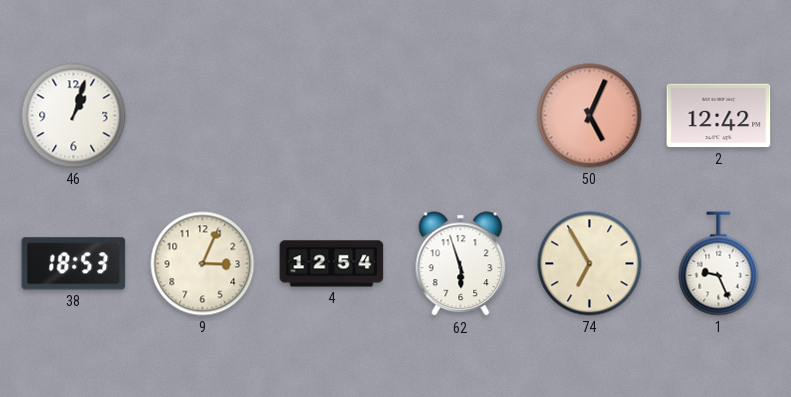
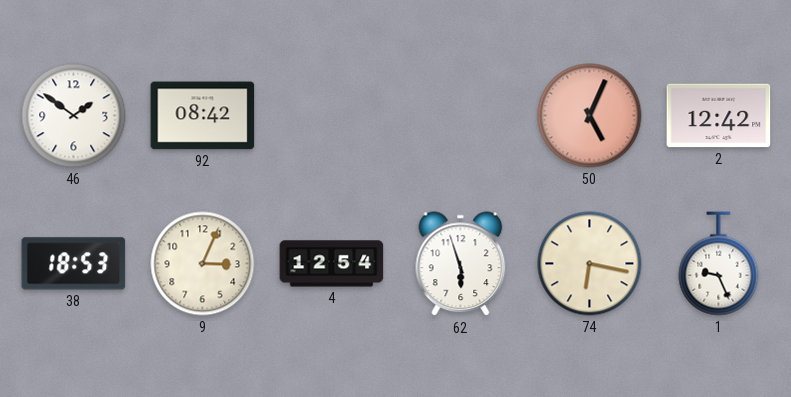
46: 1:03 -> 1:51
92: none -> 08:42
74: 6:55 -> 6:17
